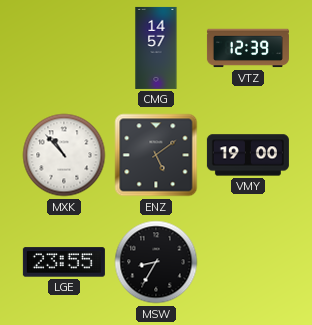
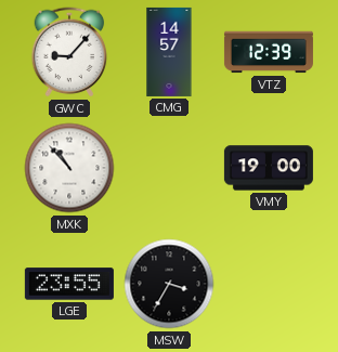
GWC: none -> 9:07
ENZ: 5:09 -> none
MSW: 8:35 -> 3:35
